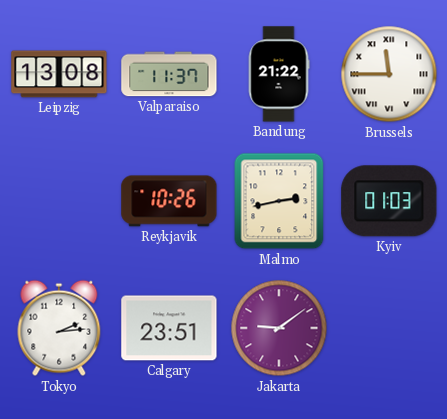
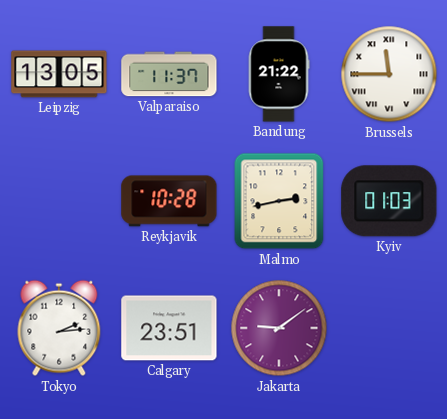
Leipzig: 13:08 -> 13:05
Reykjavik: 10:26 -> 10:28
